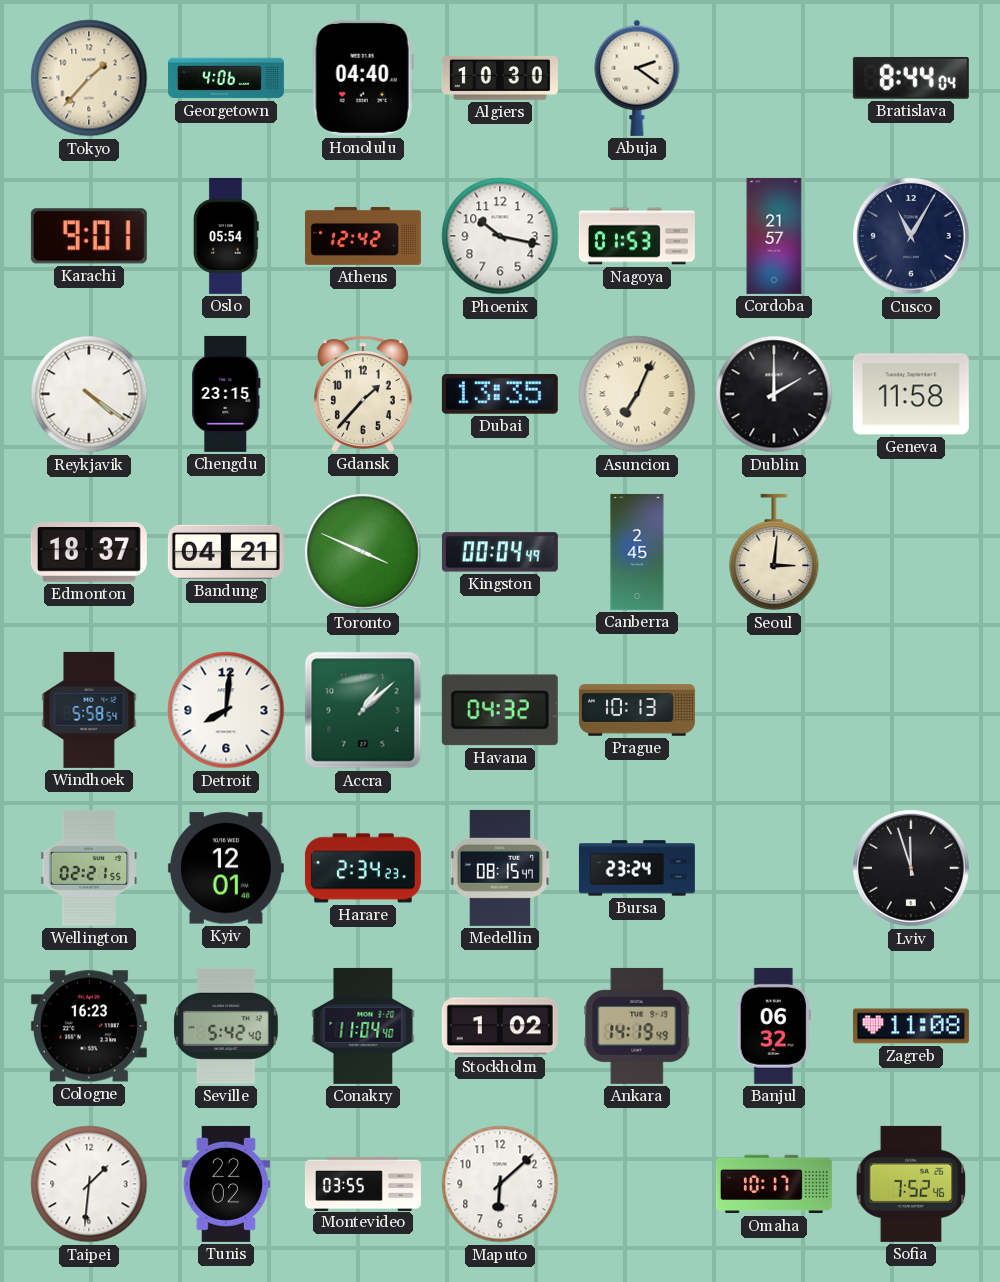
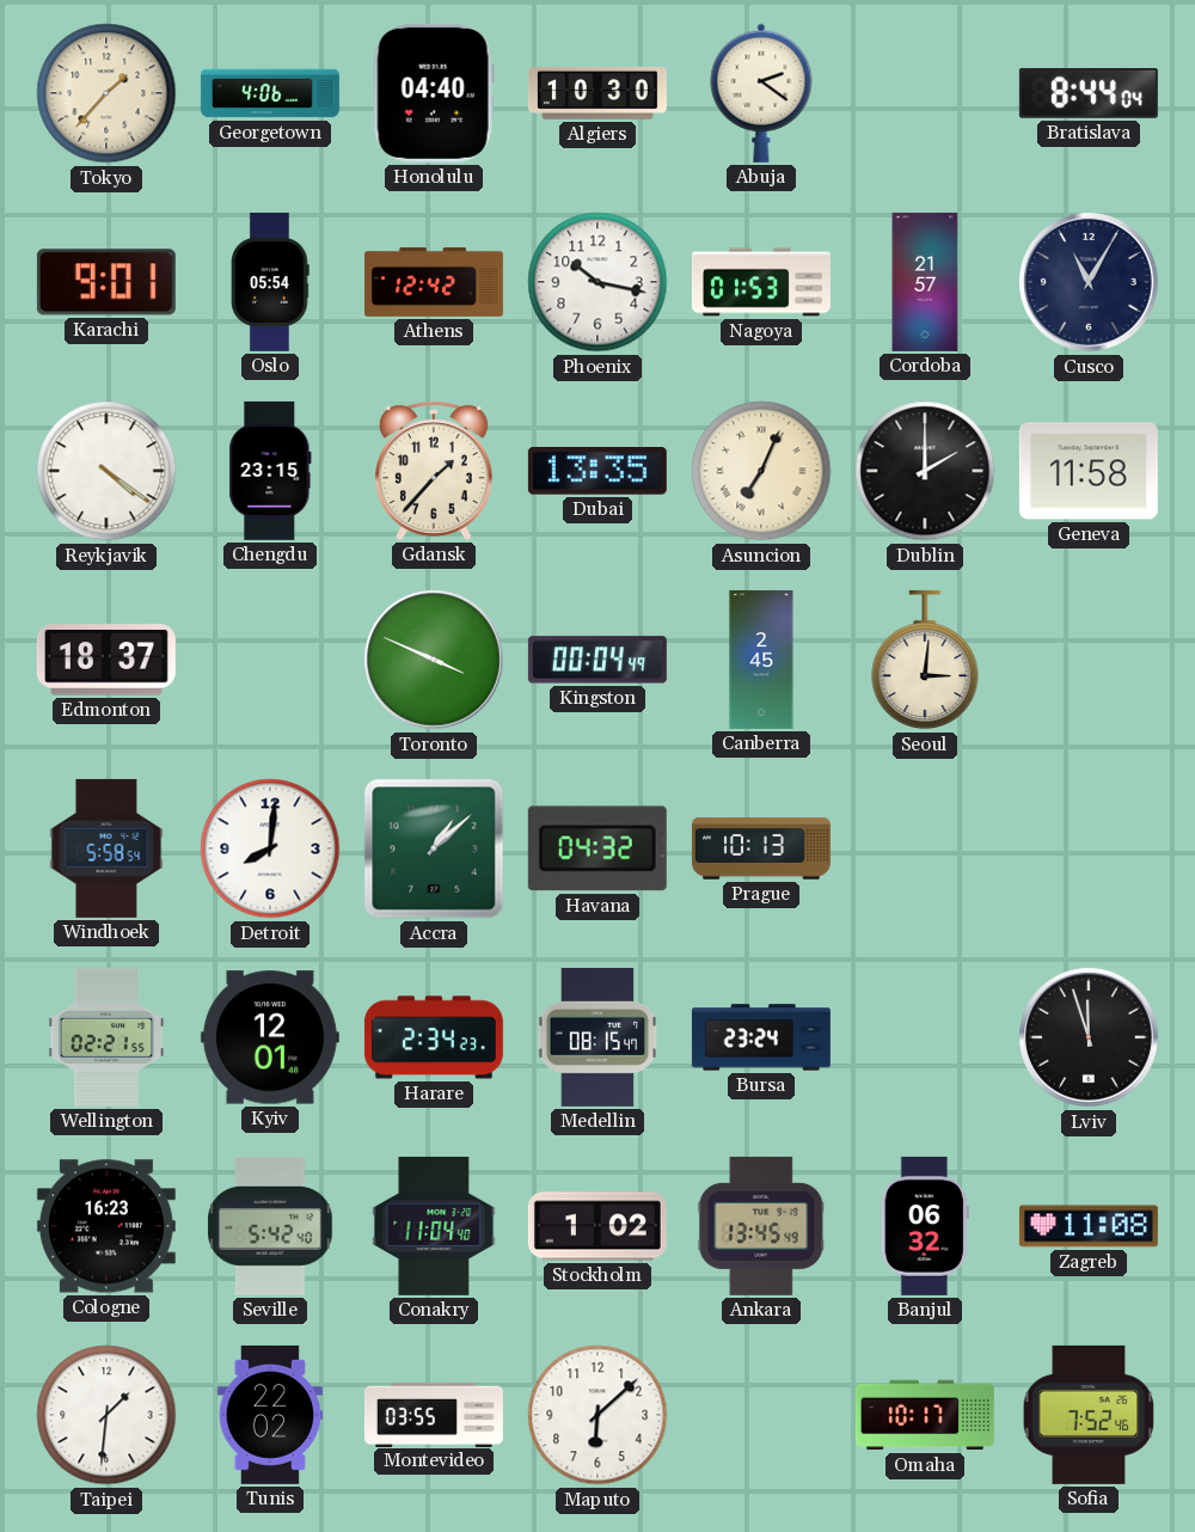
Bandung: 04:21 -> none
Ankara: 14:19 -> 13:45
